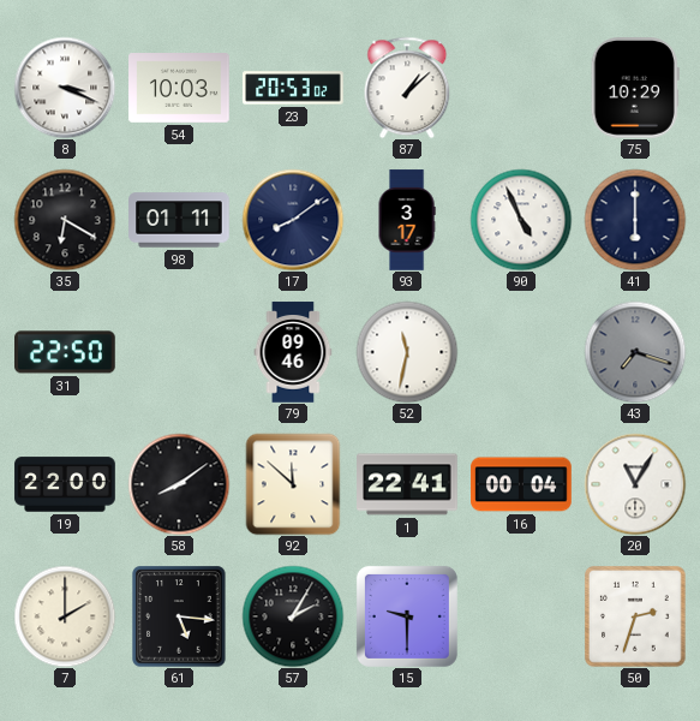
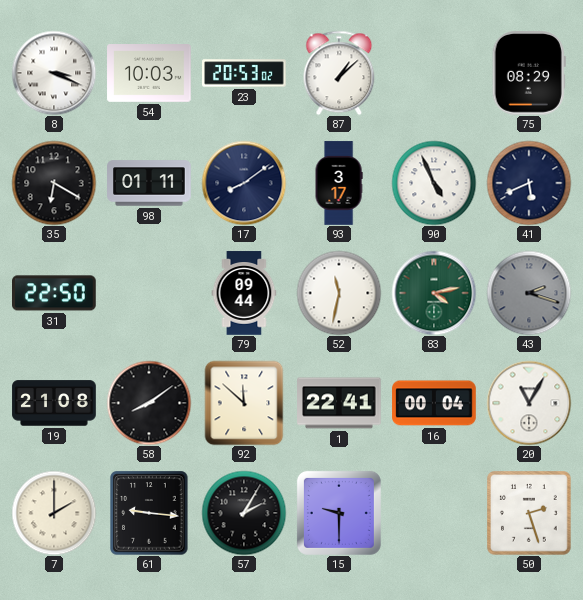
75: 10:29 -> 08:29
41: 6:00 -> 5:41
79: 09:46 -> 09:44
83: none -> 4:13
43: 7:18 -> 2:18
19: 22:00 -> 21:08
61: 5:16 -> 9:16
50: 2:33 -> 2:27
